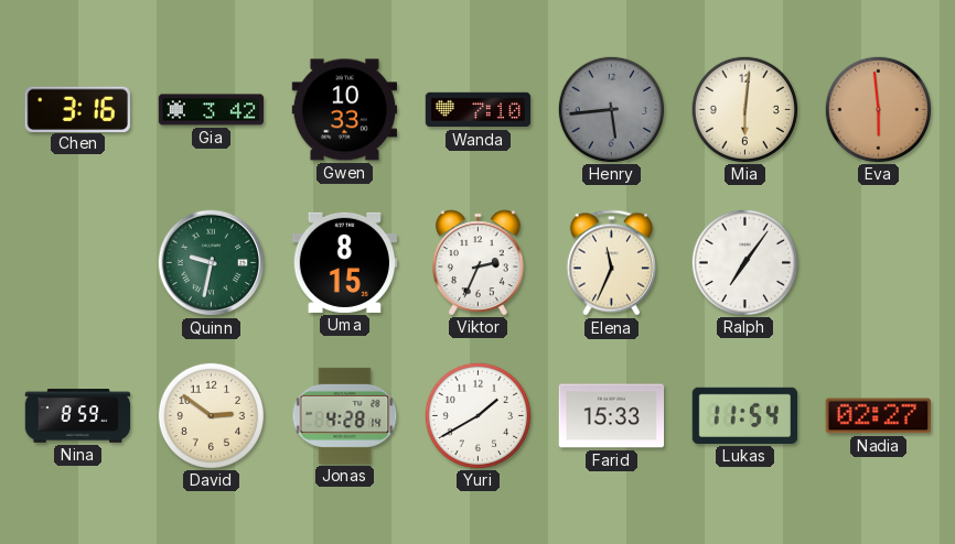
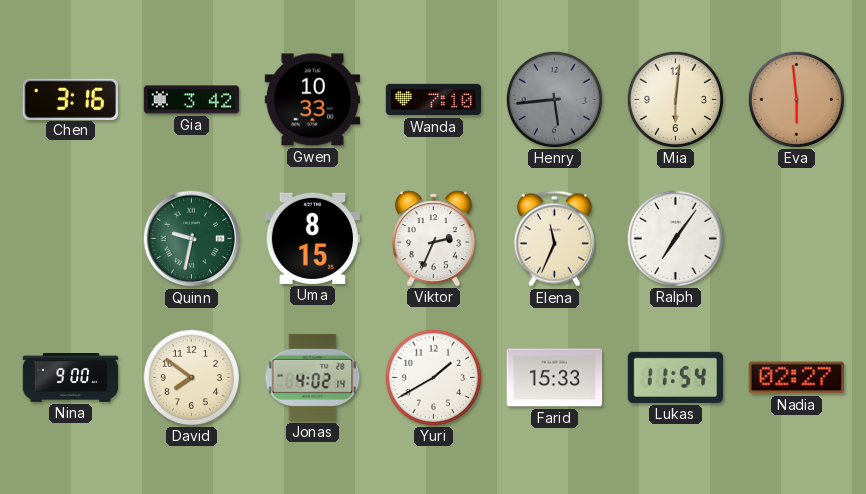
Nina: 8:59 -> 9:00
David: 2:51 -> 7:51
Jonas: 4:28 -> 4:02
